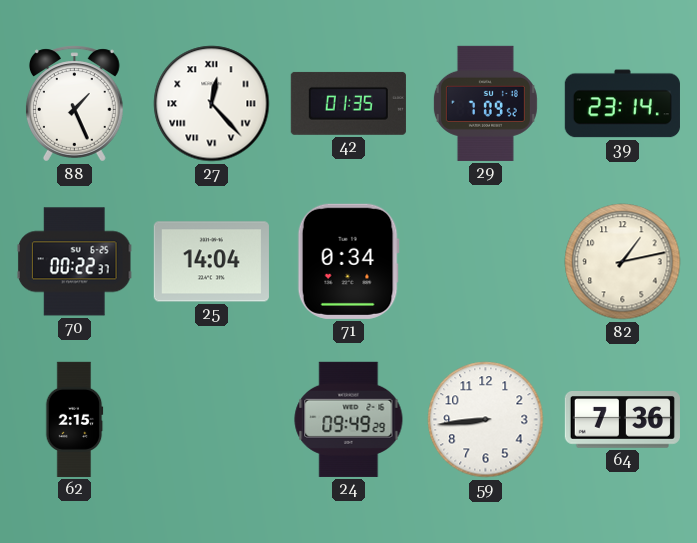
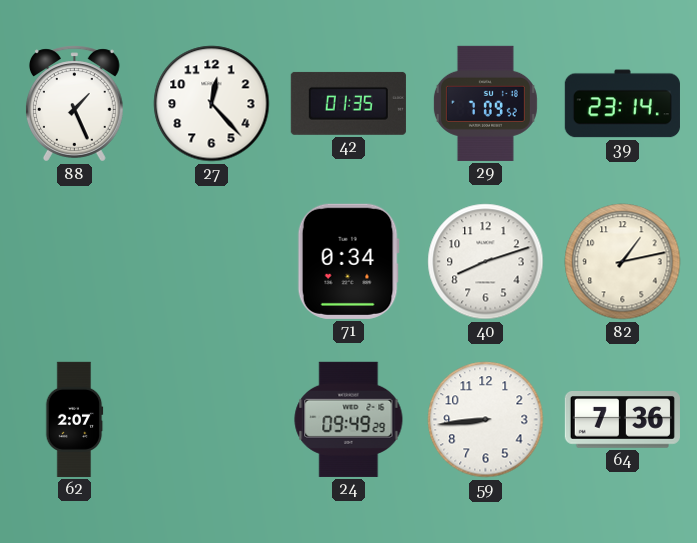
27 numerals: Roman -> Arabic
70: 00:22 -> none
25: 14:04 -> none
40: none -> 8:12
62: 2:15 -> 2:07
